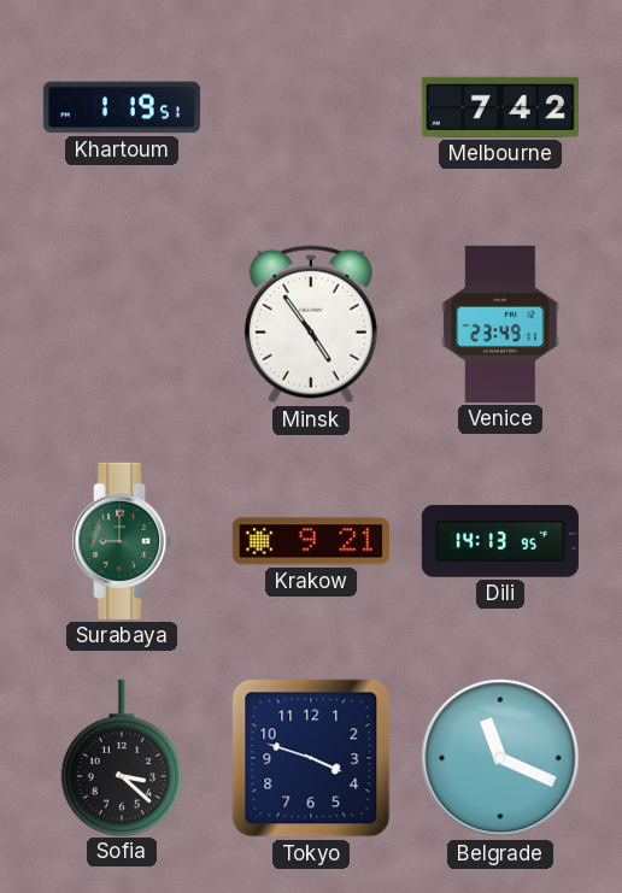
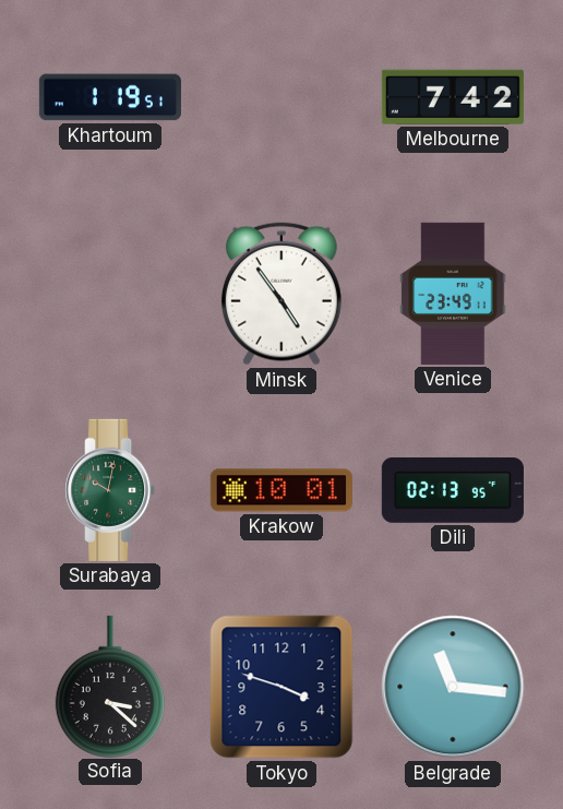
Surabaya: 9:00 -> 10:02
Krakow: 9:21 -> 10:01
Dili: 14:13 -> 02:13
Belgrade: 11:19 -> 11:16
